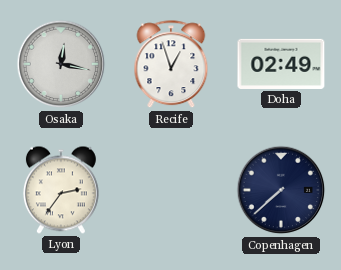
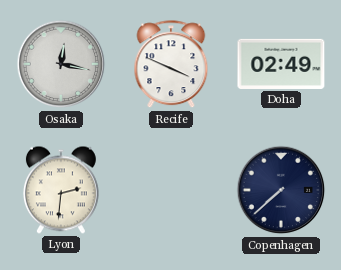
Recife: 12:57 -> 3:49
Lyon: 2:36 -> 2:31
